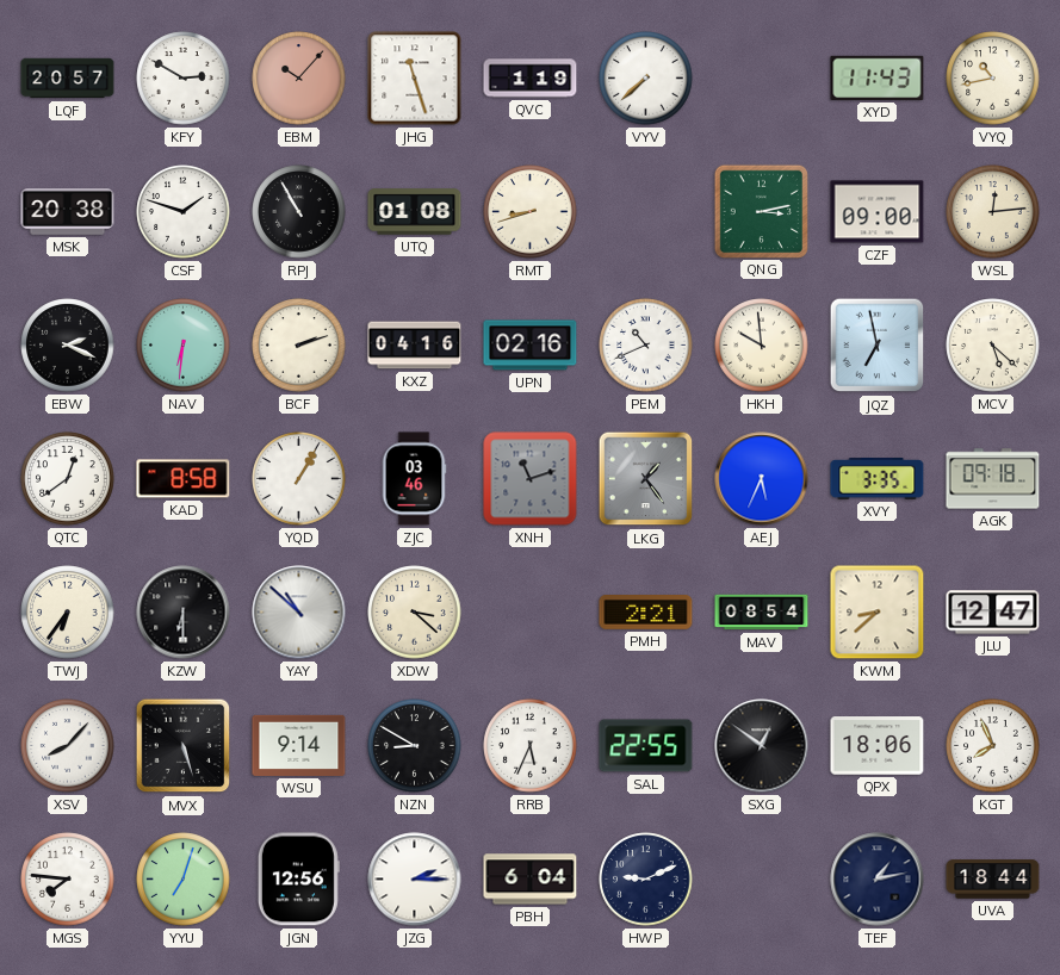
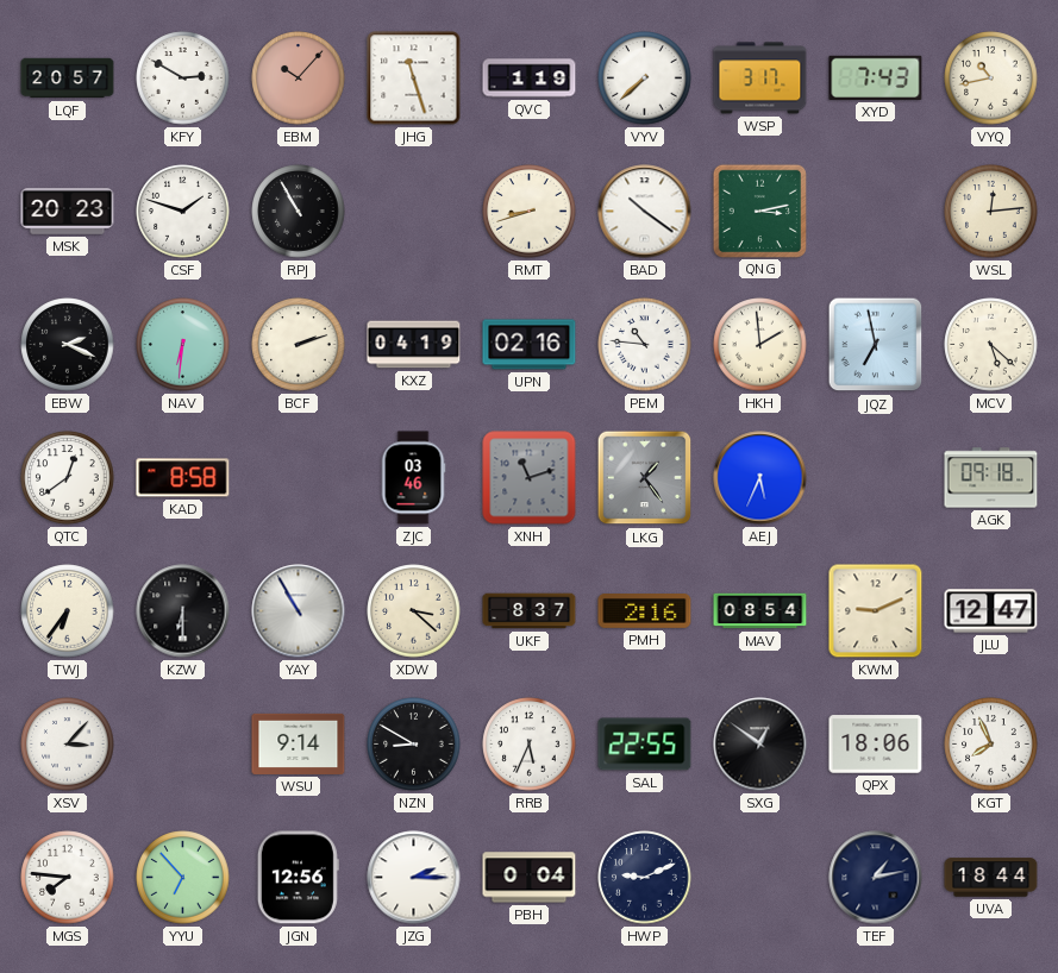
WSP: none -> 3:17
XYD: 11:43 -> 7:43
MSK: 20:38 -> 20:23
UTQ: 01:08 -> none
BAD: none -> 10:21
CZF: 09:00 -> none
KXZ: 04:16 -> 04:19
PEM: 10:41 -> 10:46
HKH: 9:59 -> 1:59
YQD: 1:05 -> none
XVY: 3:35 -> none
YAY: 10:52 -> 10:55
UKF: none -> 8:37
PMH: 2:21 -> 2:16
KWM: 8:38 -> 9:11
XSV: 8:07 -> 3:07
MVX: 5:27 -> none
YYU: 7:03 -> 6:53
PBH: 6:04 -> 0:04
